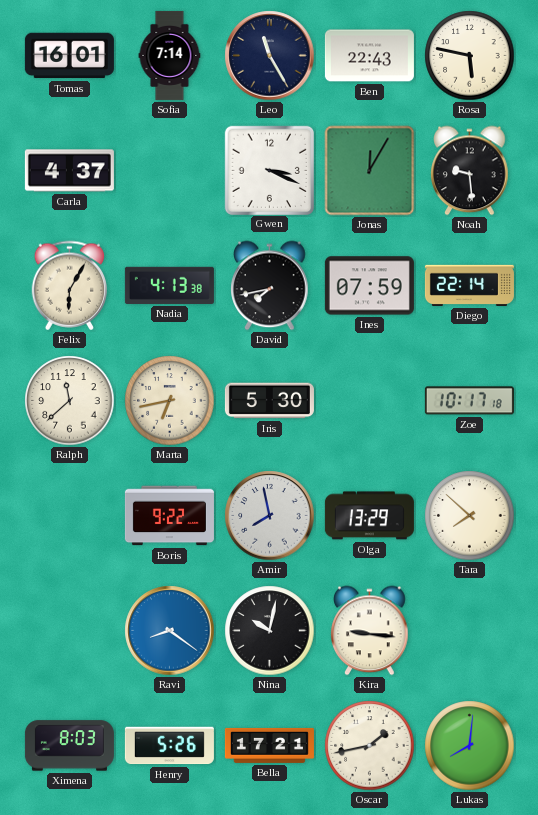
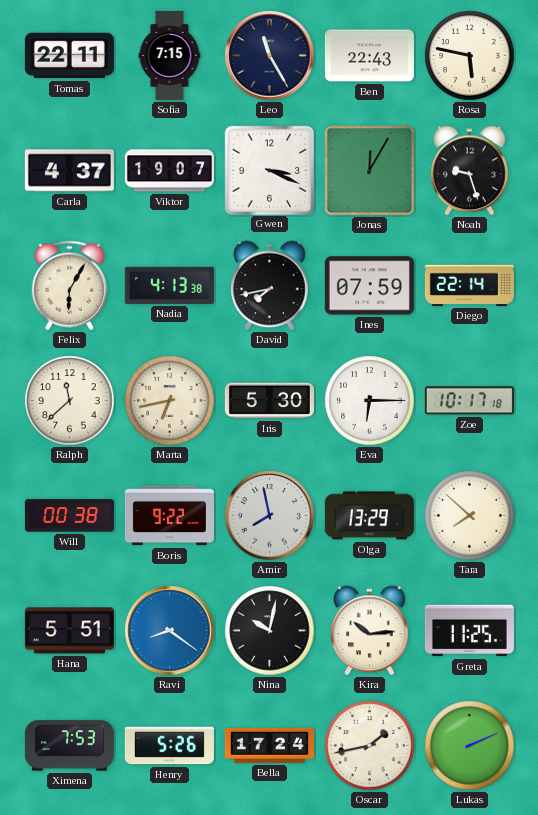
Tomas: 16:01 -> 22:11
Sofia: 7:14 -> 7:15
Viktor: none -> 19:07
Noah: 9:29 -> 9:27
Eva: none -> 6:15
Will: none -> 00:38
Hana: none -> 5:51
Kira: 9:16 -> 10:14
Greta: none -> 11:25
Ximena: 8:03 -> 7:53
Bella: 17:21 -> 17:24
Lukas: 8:01 -> 2:11
